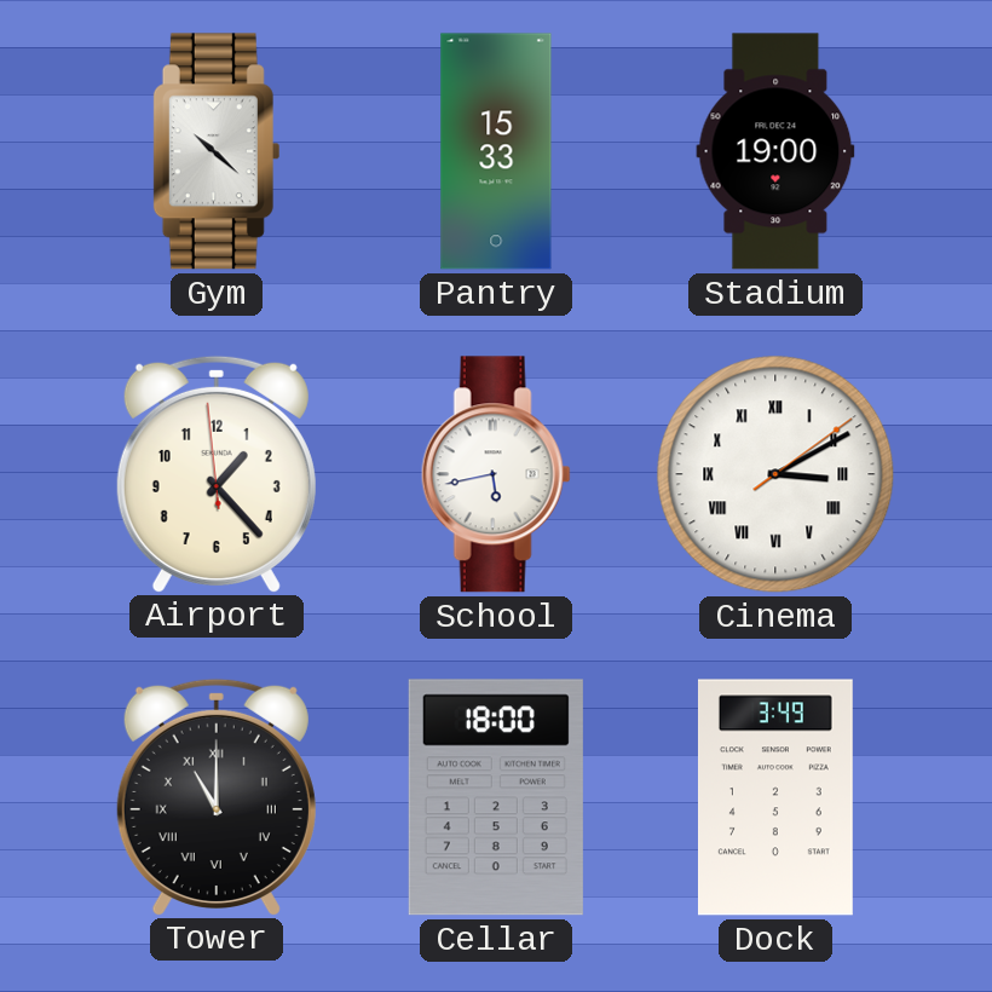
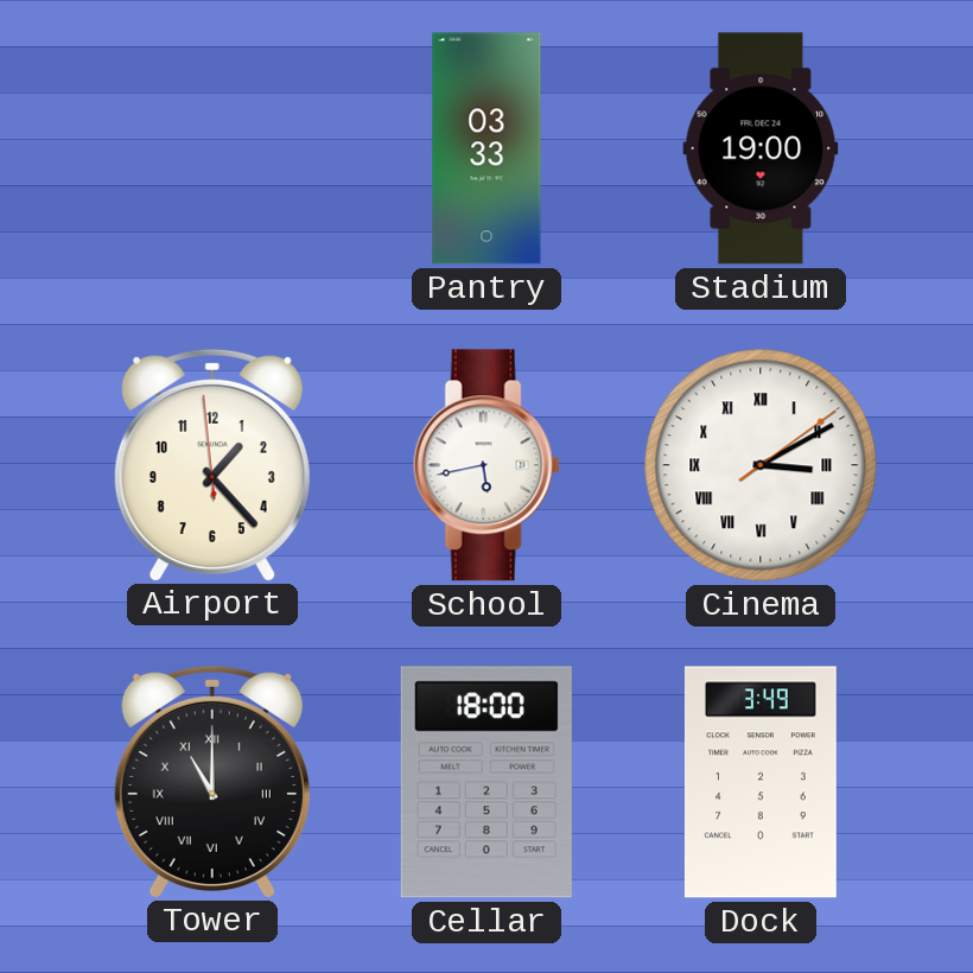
Gym: 10:22 -> none
Pantry: 15:33 -> 03:33
